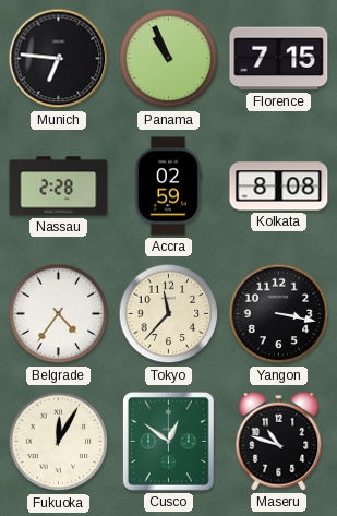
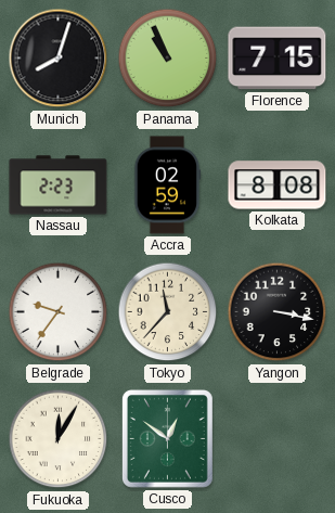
Munich: 6:46 -> 8:03
Nassau: 2:28 -> 2:23
Belgrade: 4:36 -> 9:36
Maseru: 10:48 -> none
